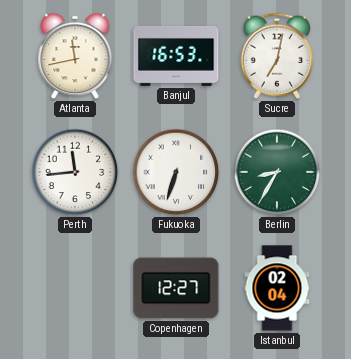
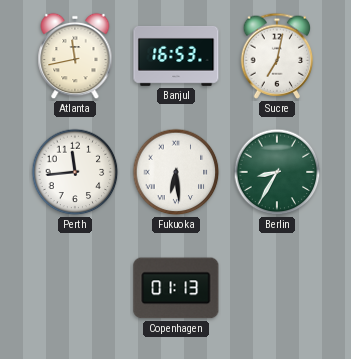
Fukuoka: 6:33 -> 6:29
Copenhagen: 12:27 -> 01:13
Istanbul: 02:04 -> none
